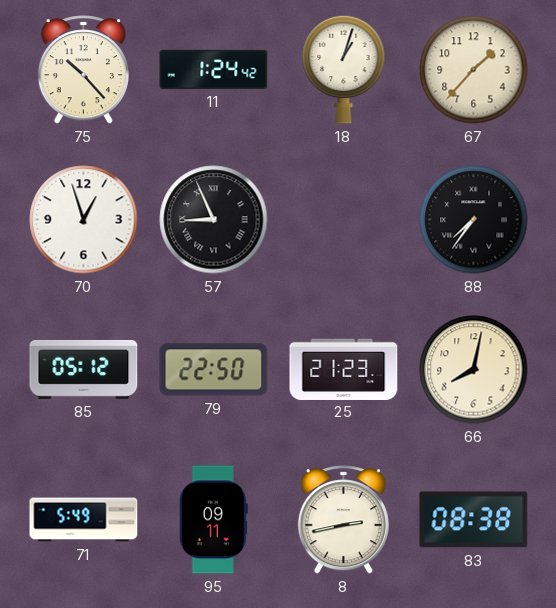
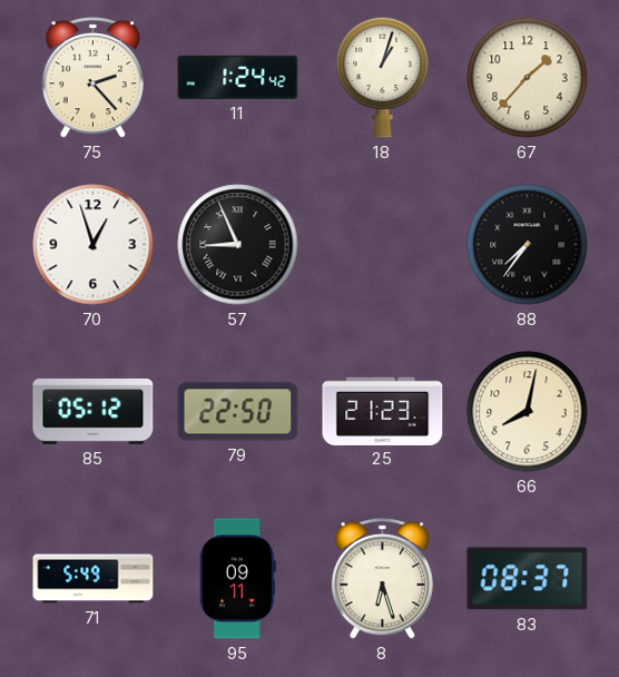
75: 10:23 -> 2:23
8: 2:43 -> 6:27
83: 08:38 -> 08:37
